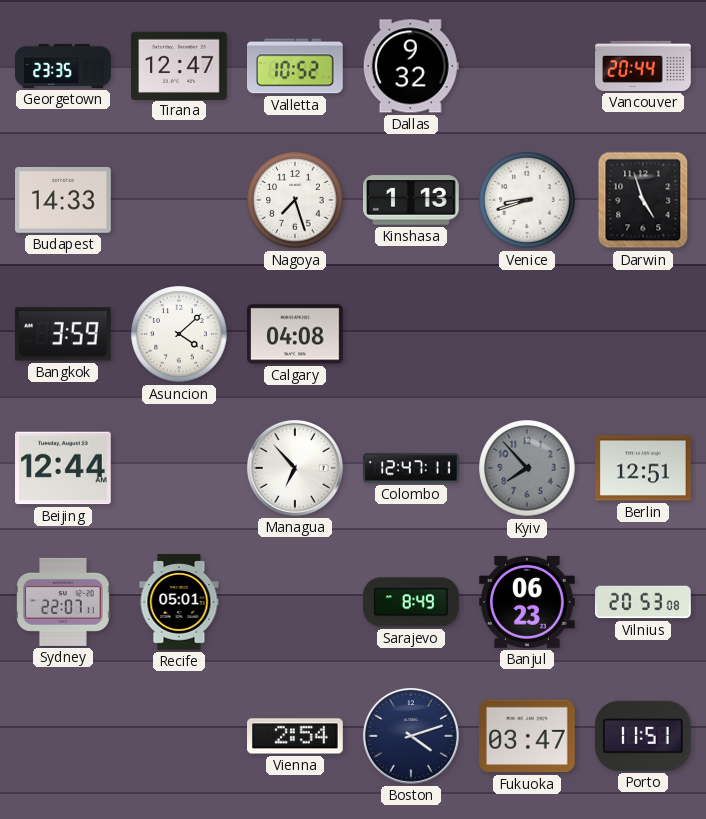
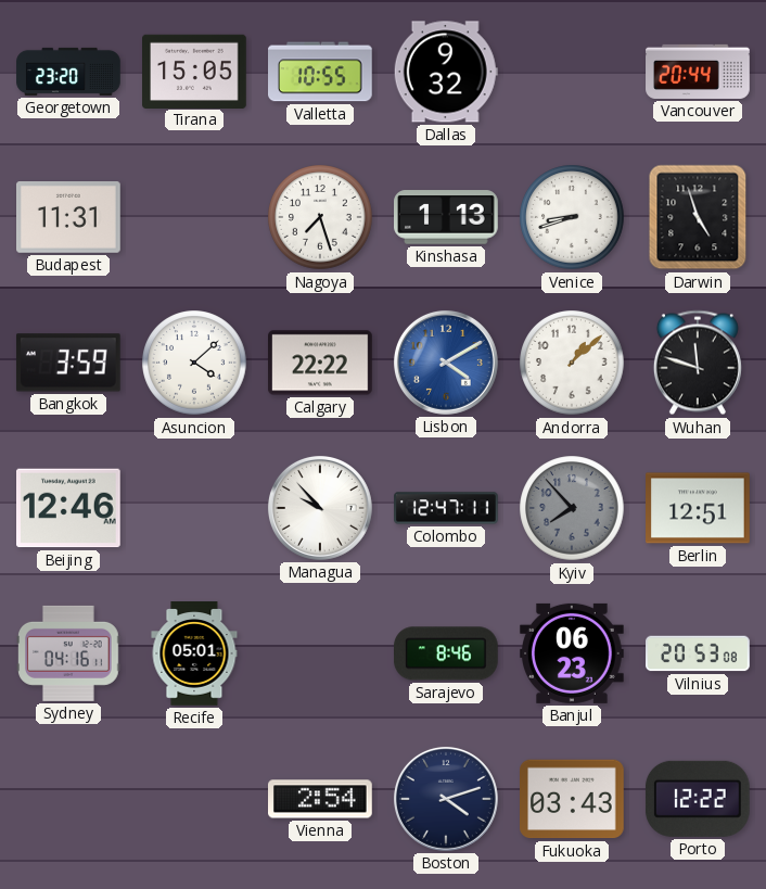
Georgetown: 23:35 -> 23:20
Tirana: 12:47 -> 15:05
Valletta: 10:52 -> 10:55
Budapest: 14:33 -> 11:31
Calgary: 04:08 -> 22:22
Lisbon: none -> 4:10
Andorra: none -> 1:08
Wuhan: none -> 11:48
Beijing: 12:44 -> 12:46
Managua: 6:53 -> 9:53
Sydney: 22:07 -> 04:16
Sarajevo: 8:49 -> 8:46
Fukuoka: 03:47 -> 03:43
Porto: 11:51 -> 12:22
